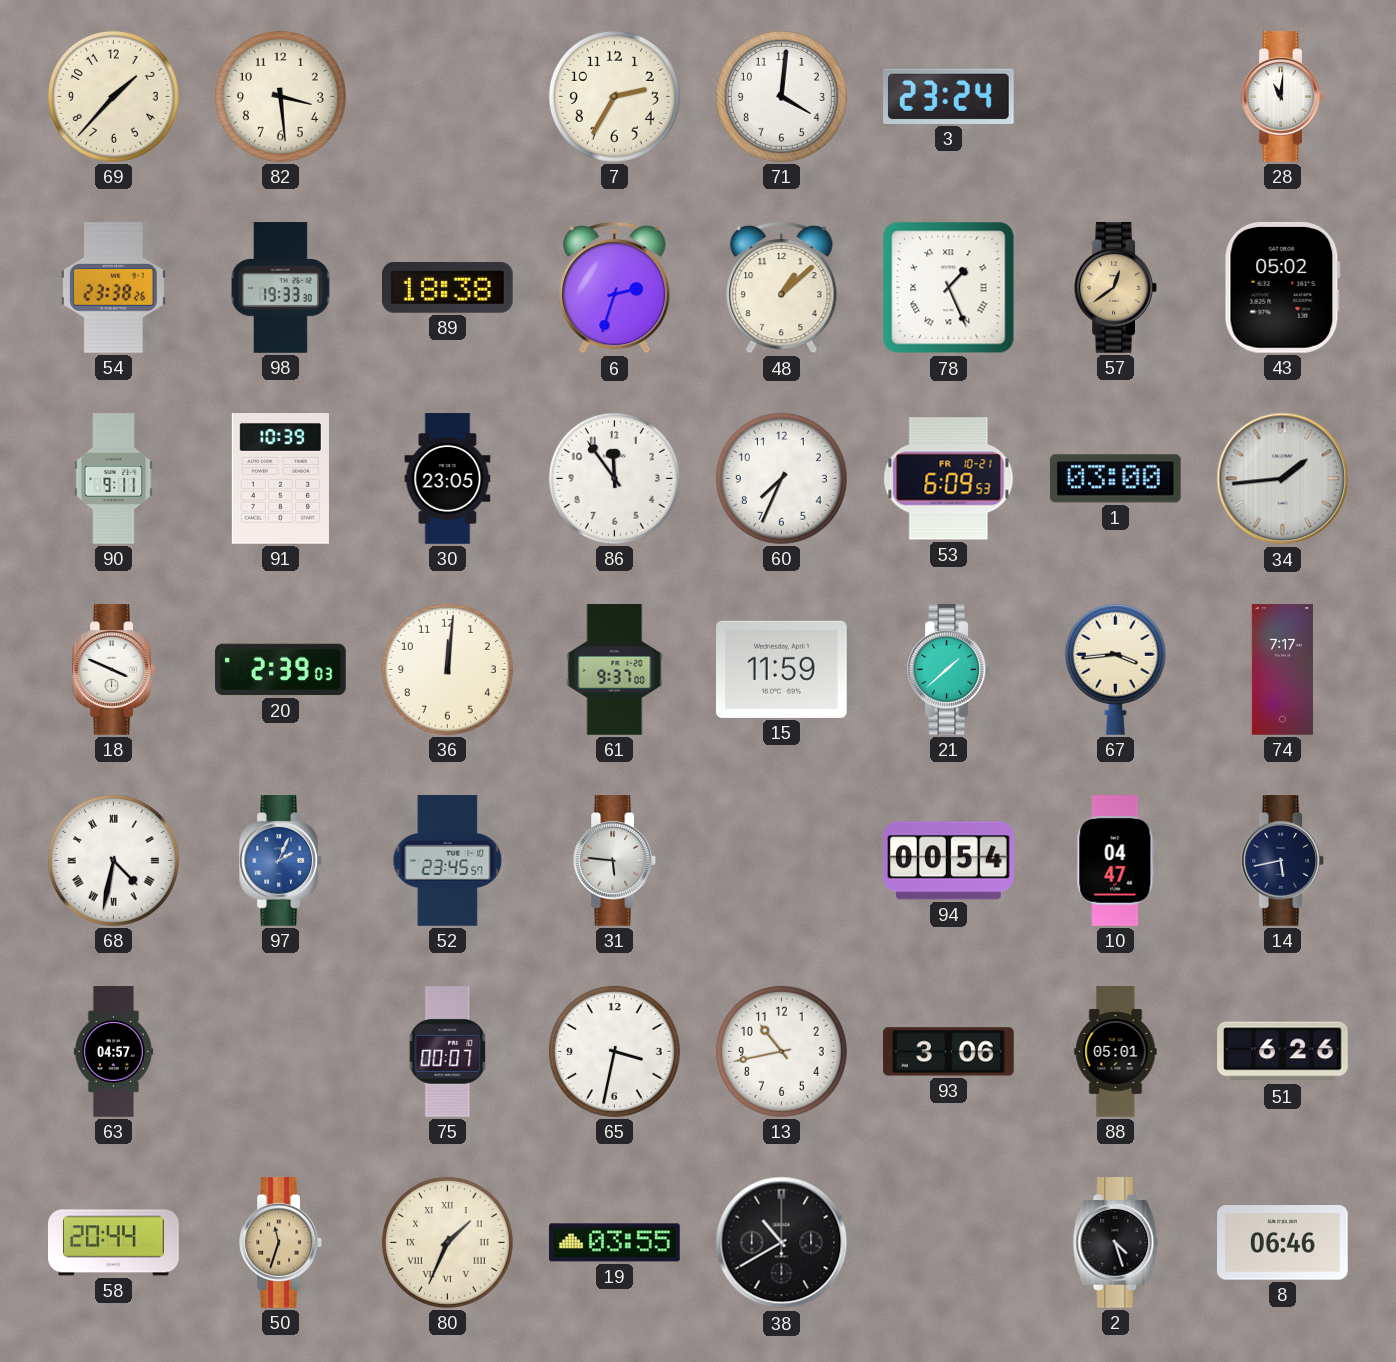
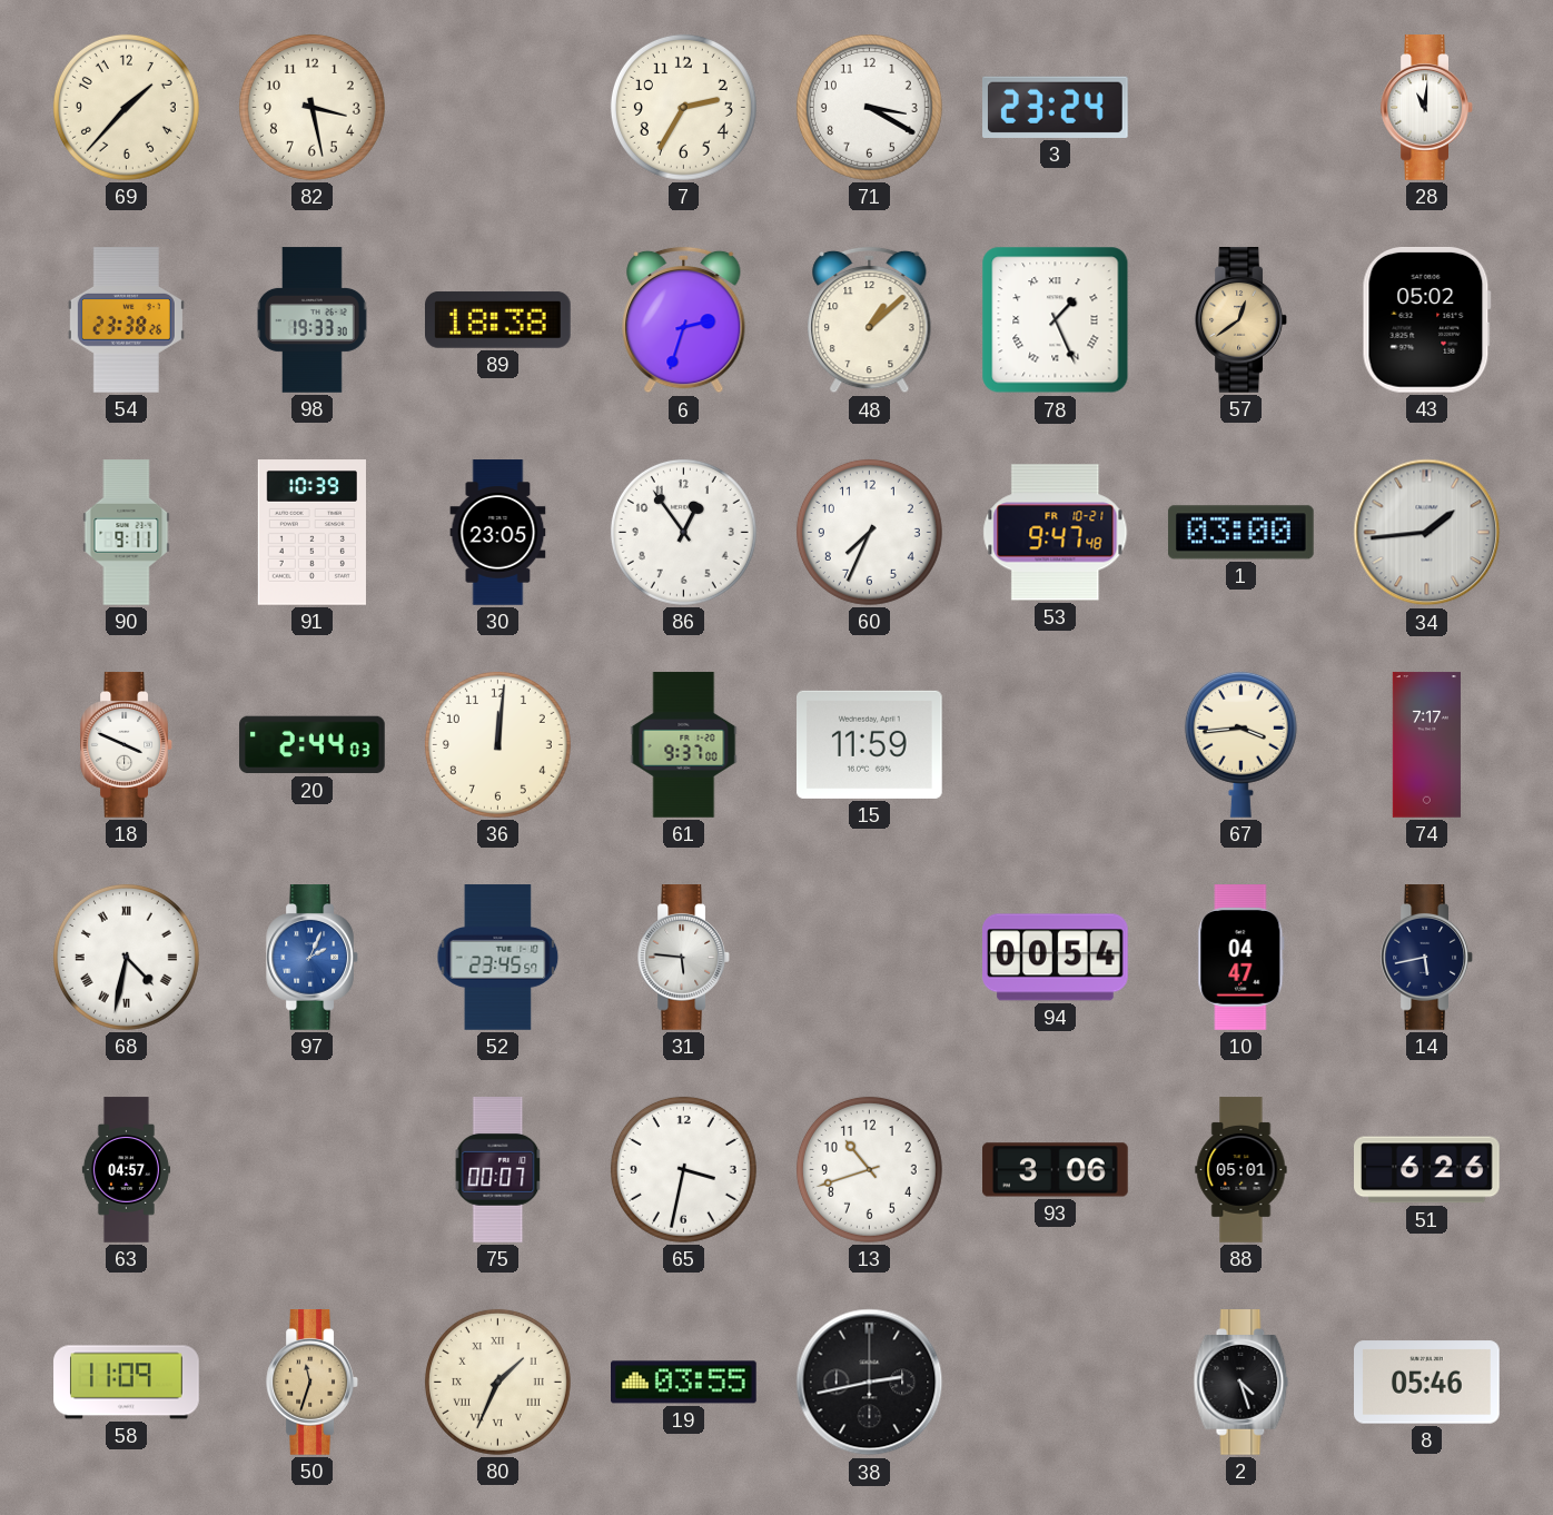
82: 3:29 -> 3:28
71: 4:01 -> 3:20
86: 11:54 -> 12:54
53: 6:09 -> 9:47
20: 2:39 -> 2:44
21: 1:38 -> none
13: 10:43 -> 10:42
58: 20:44 -> 11:09
38: 10:40 -> 2:43
8: 06:46 -> 05:46
